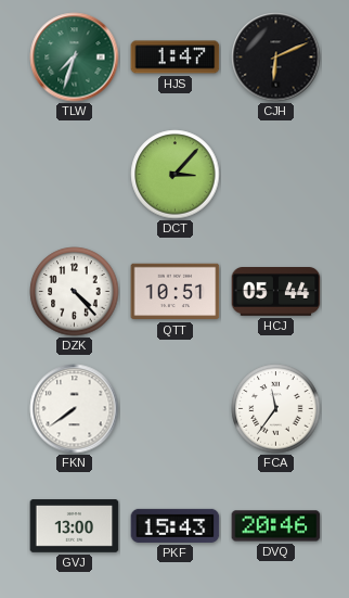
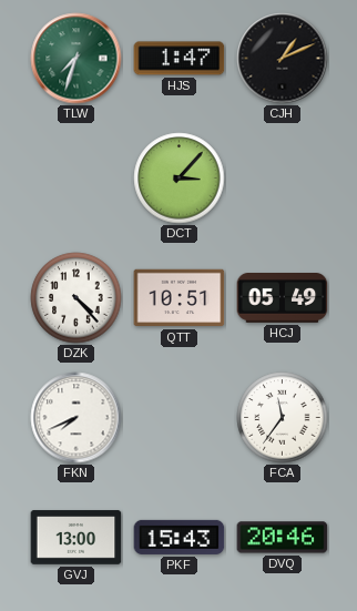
CJH: 6:11 -> 1:11
HCJ: 05:44 -> 05:49
FKN: 7:39 -> 7:41
